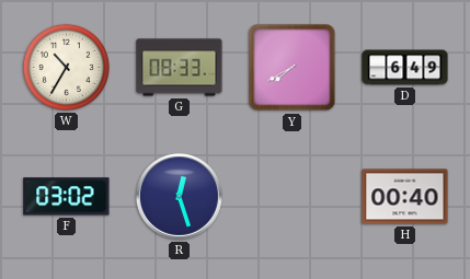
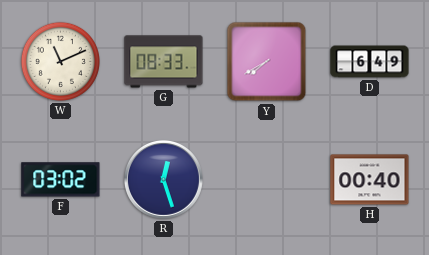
W: 10:35 -> 11:11
